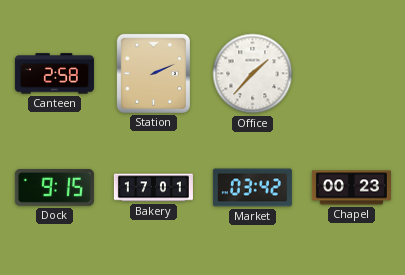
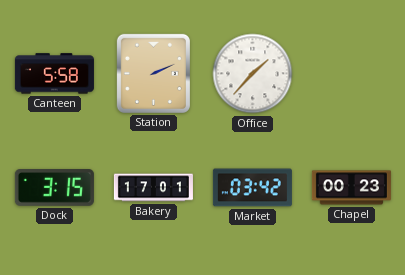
Canteen: 2:58 -> 5:58
Dock: 9:15 -> 3:15
